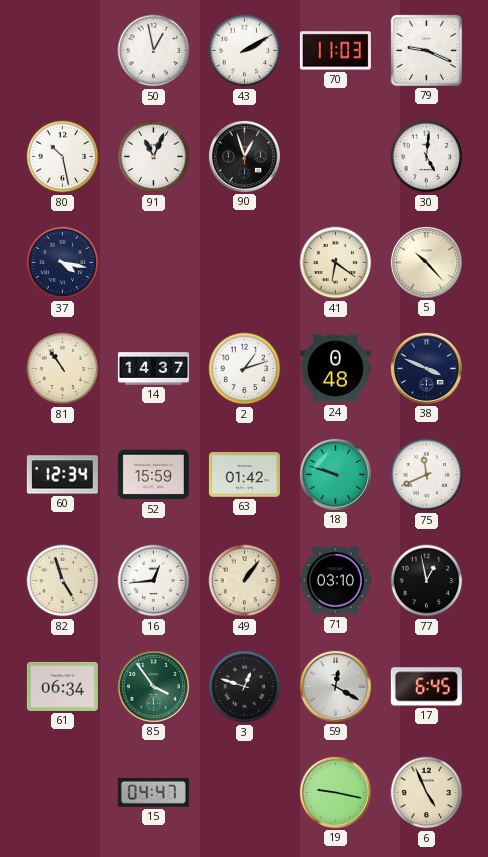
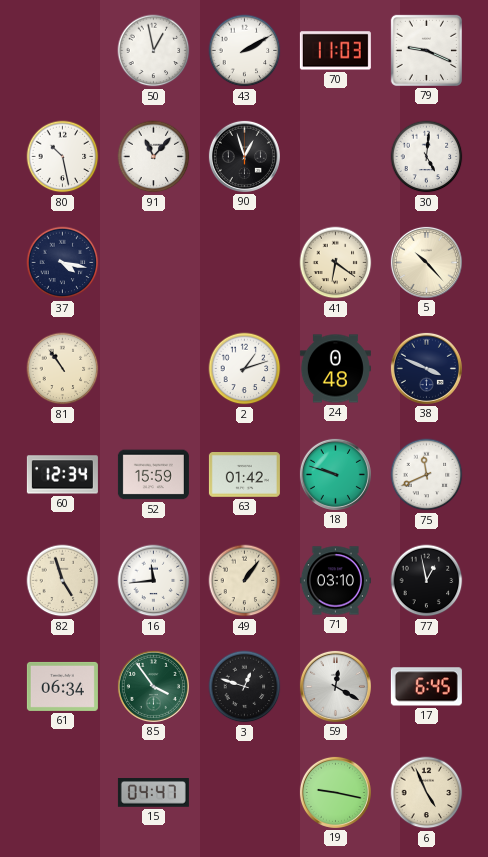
91: 11:04 -> 11:07
14: 14:37 -> none
16: 12:44 -> 11:44
